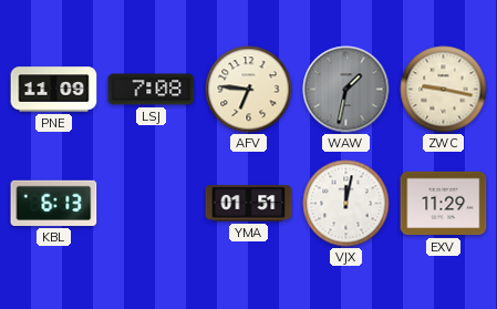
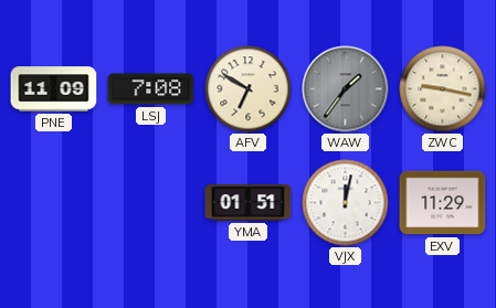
AFV: 6:46 -> 6:50
WAW: 1:32 -> 1:36
KBL: 6:13 -> none
